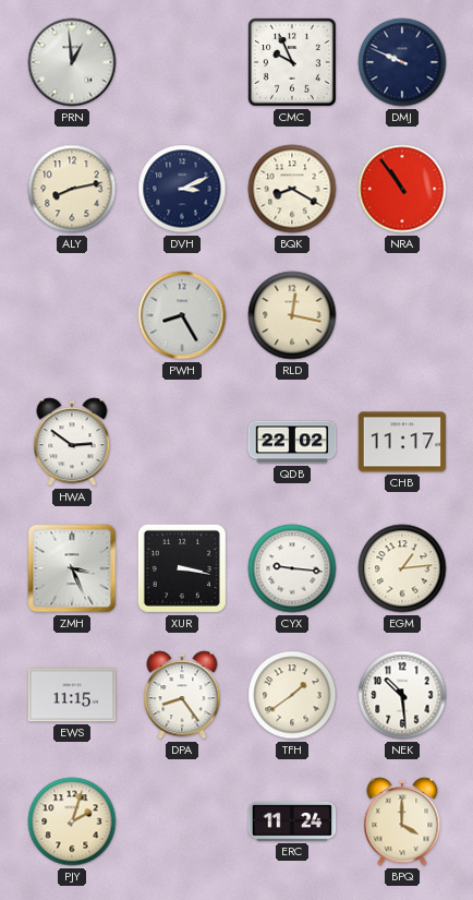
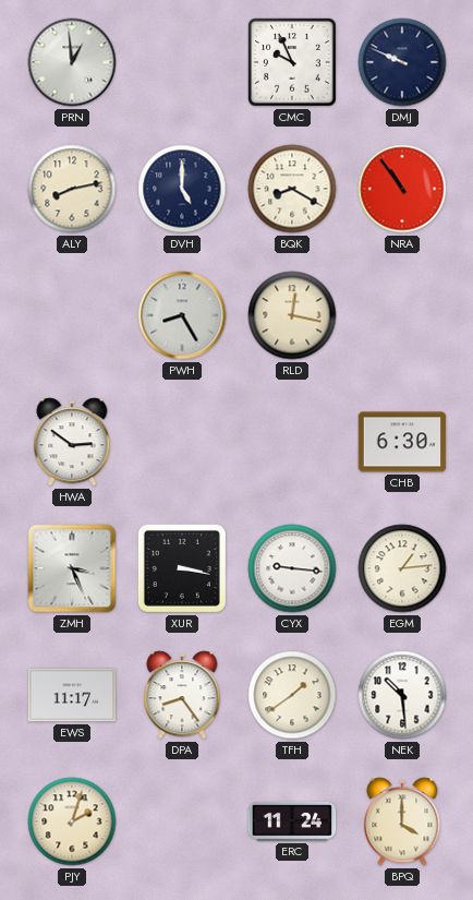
DVH: 3:11 -> 5:00
QDB: 22:02 -> none
CHB: 11:17 -> 6:30
EWS: 11:15 -> 11:17
